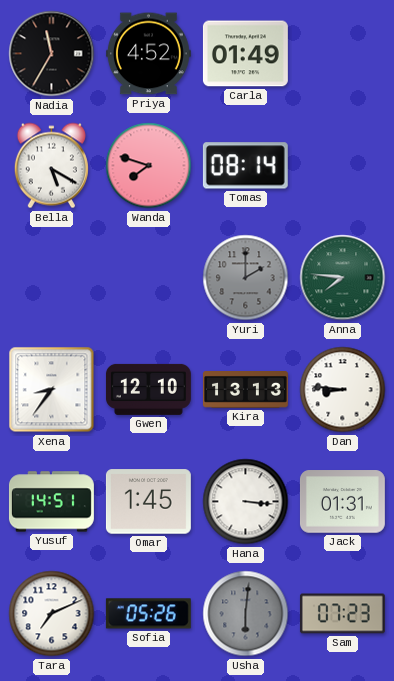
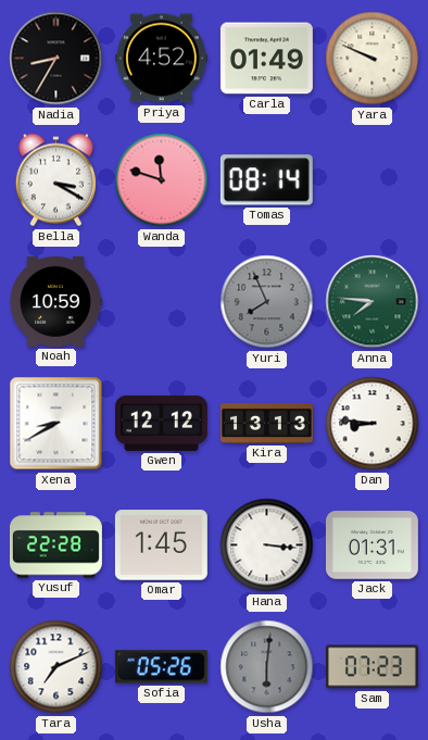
Nadia: 11:35 -> 8:35
Yara: none -> 9:49
Bella: 5:20 -> 3:20
Wanda: 7:48 -> 11:48
Noah: none -> 10:59
Yuri: 2:00 -> 7:56
Xena: 8:36 -> 8:40
Gwen: 12:10 -> 12:12
Yusuf: 14:51 -> 22:28
